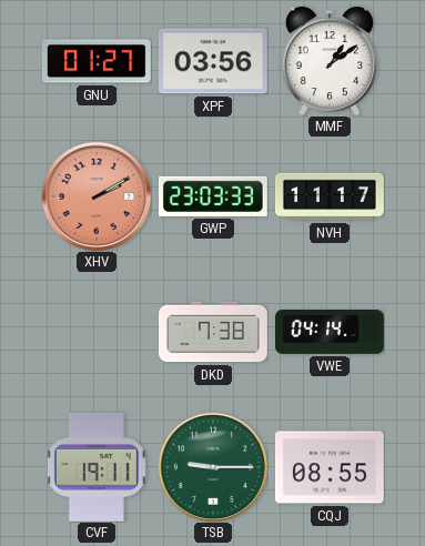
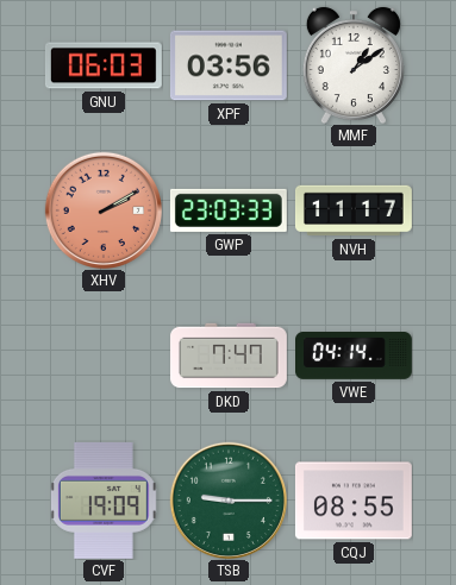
GNU: 01:27 -> 06:03
DKD: 7:38 -> 7:47
CVF: 19:11 -> 19:09
